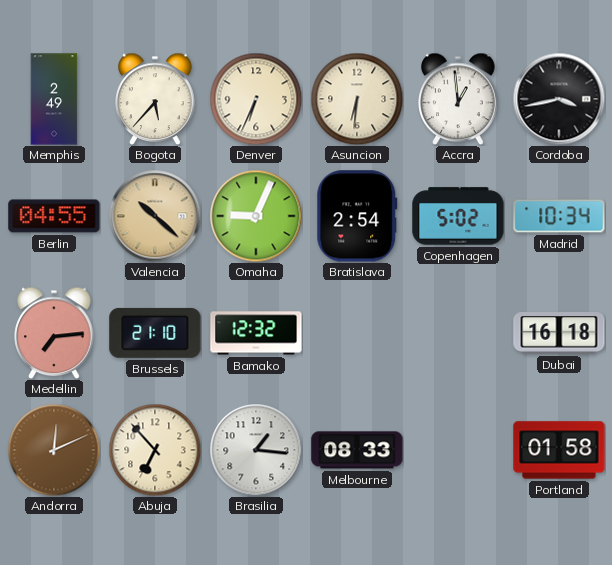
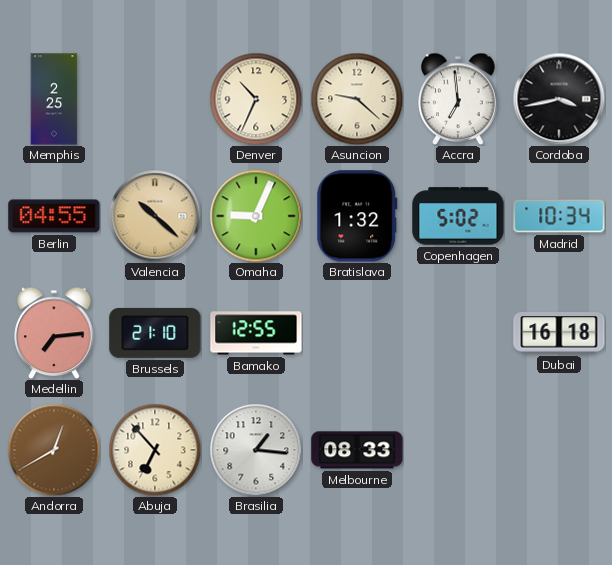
Memphis: 2:49 -> 2:25
Bogota: 5:37 -> none
Denver: 6:34 -> 10:34
Asuncion: 6:31 -> 9:22
Accra: 12:59 -> 6:59
Bratislava: 2:54 -> 1:32
Bamako: 12:32 -> 12:55
Andorra: 12:11 -> 12:40
Portland: 01:58 -> none
